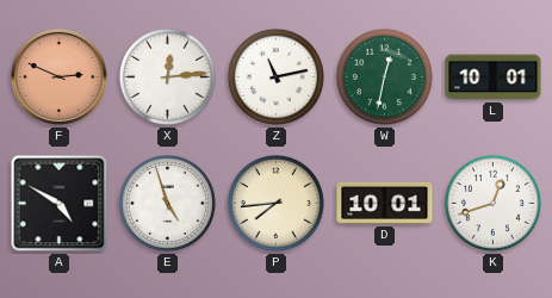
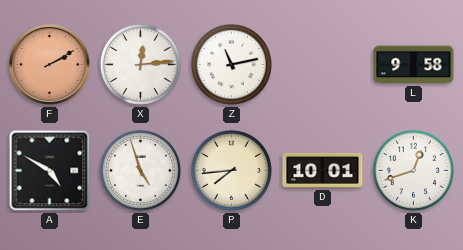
F: 2:49 -> 2:10
W: 12:32 -> none
L: 10:01 -> 9:58
